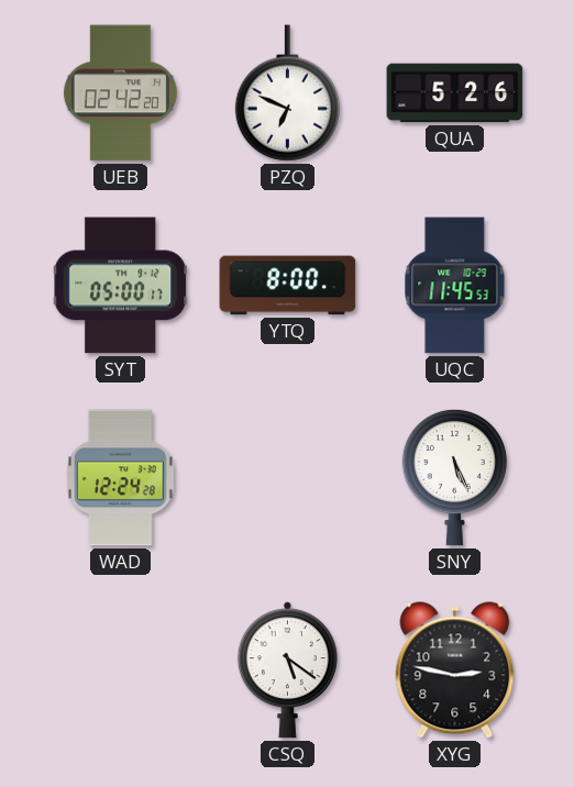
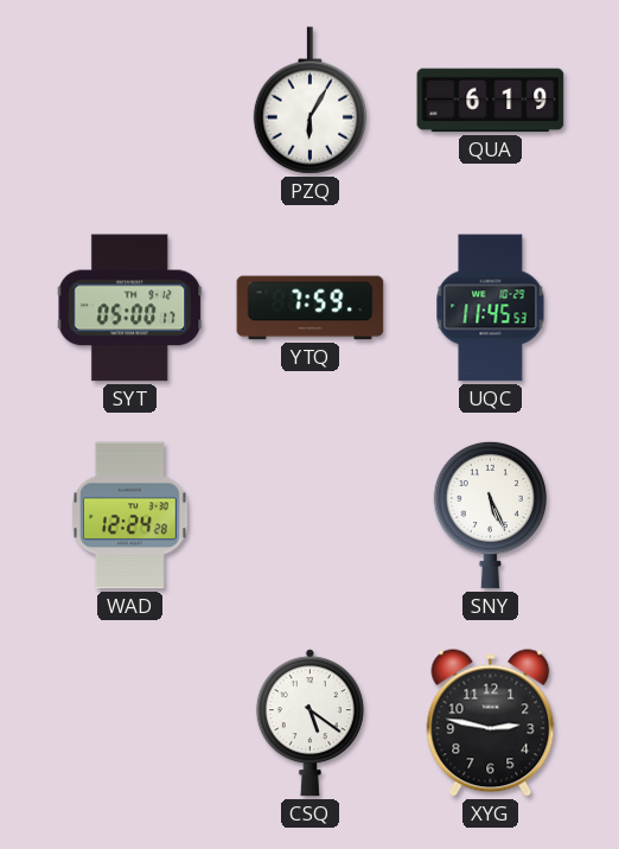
UEB: 02:42 -> none
PZQ: 6:49 -> 6:05
QUA: 5:26 -> 6:19
YTQ: 8:00 -> 7:59
